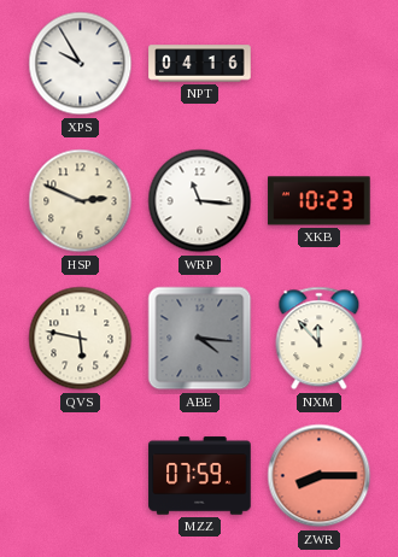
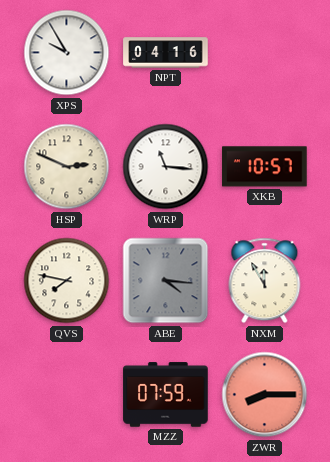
XKB: 10:23 -> 10:57
QVS: 5:47 -> 7:47
NXM: 11:53 -> 11:55
